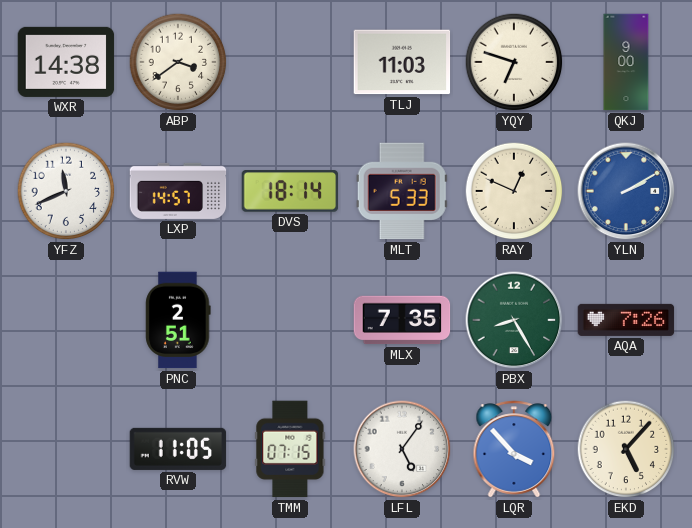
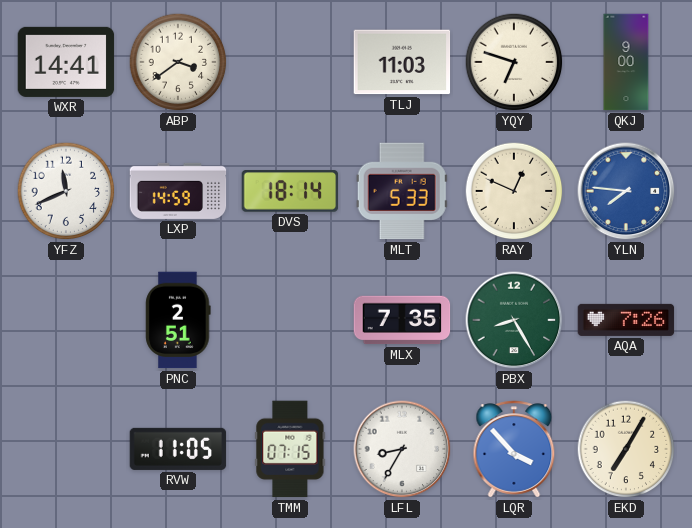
WXR: 14:38 -> 14:41
LXP: 14:57 -> 14:59
YLN: 2:10 -> 7:46
LFL: 5:06 -> 8:35
EKD: 5:07 -> 7:05
